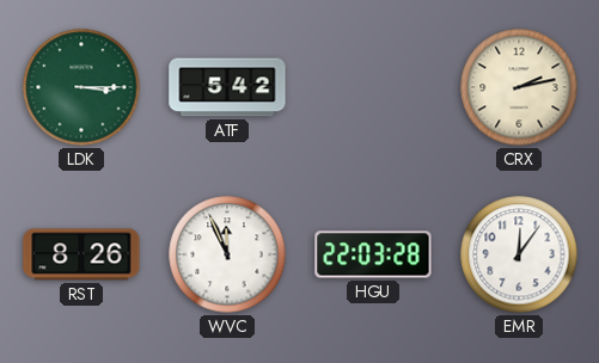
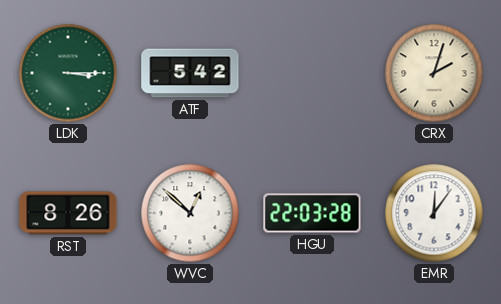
CRX: 2:13 -> 2:03
WVC: 11:56 -> 12:52
